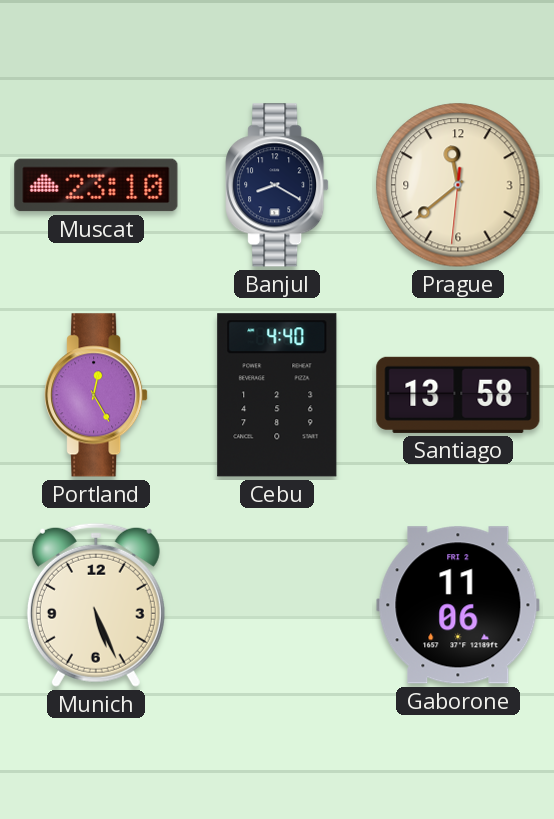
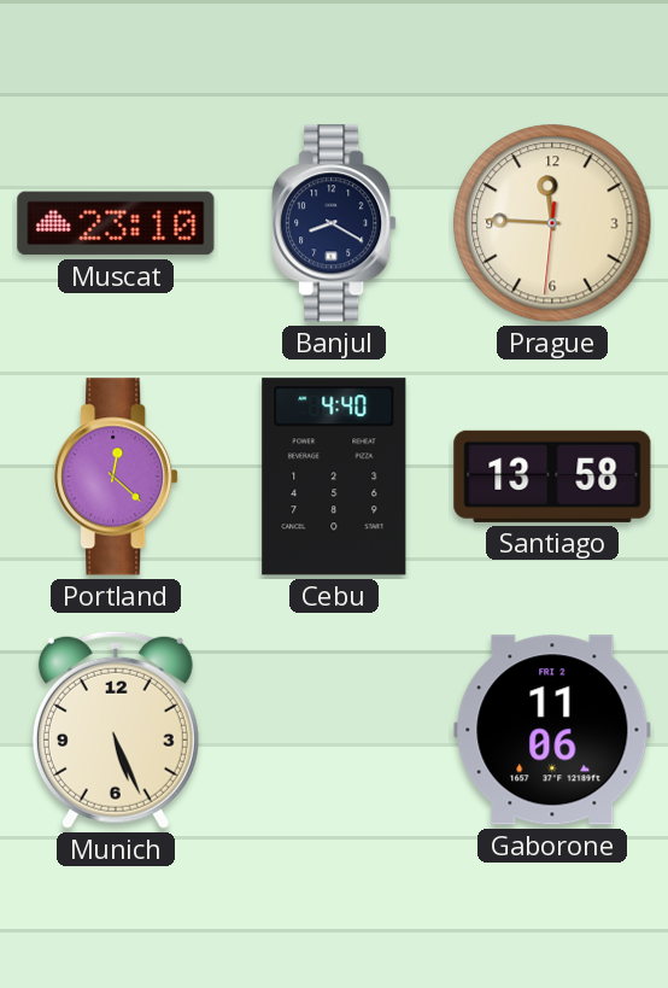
Prague: 11:38 -> 11:45
Portland: 12:25 -> 12:22
